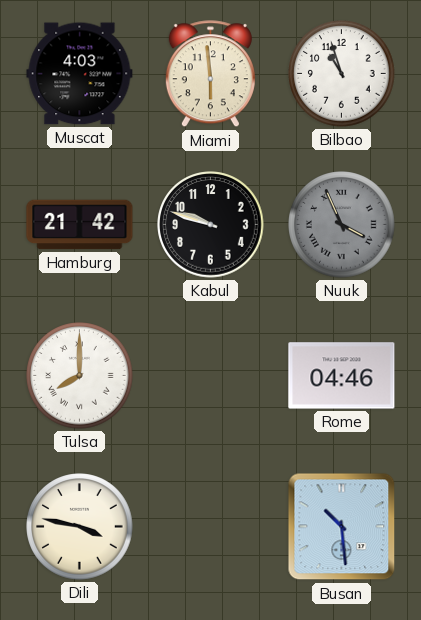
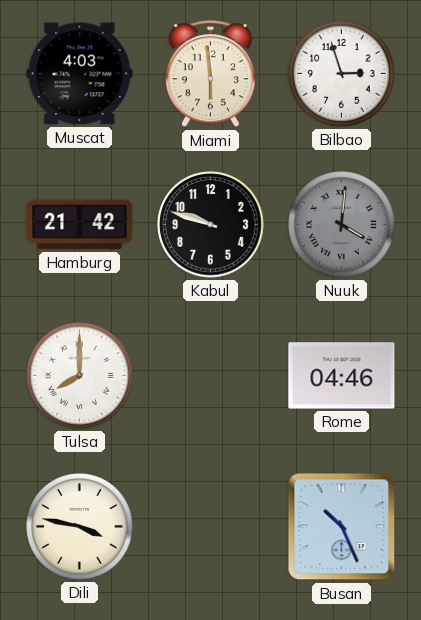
Bilbao: 10:57 -> 2:57
Nuuk: 3:56 -> 4:01
Busan: 10:29 -> 10:26
